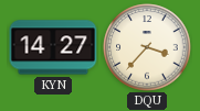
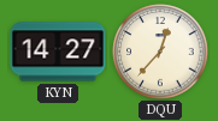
DQU: 3:37 -> 12:37
